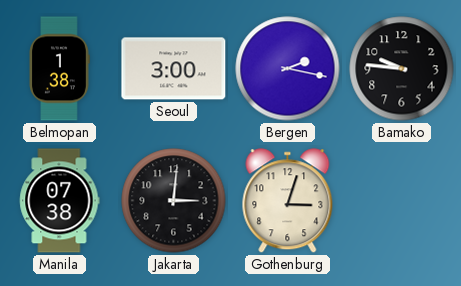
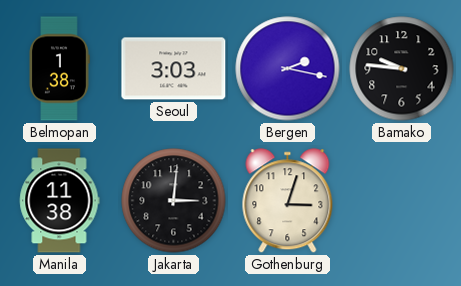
Seoul: 3:00 -> 3:03
Manila: 07:38 -> 11:38
